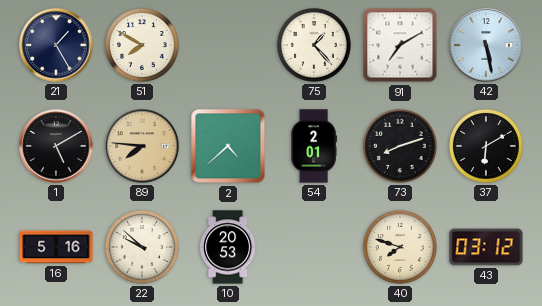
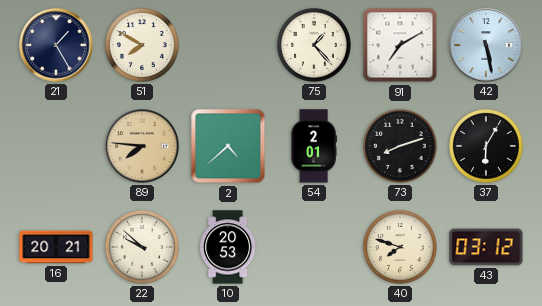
1: 5:10 -> none
37: 6:10 -> 6:05
16: 5:16 -> 20:21
